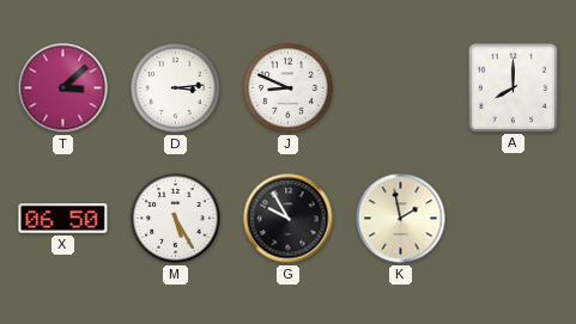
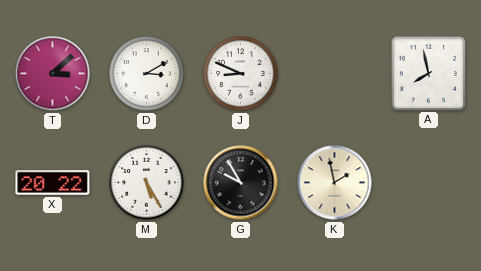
D: 3:14 -> 3:10
A: 8:00 -> 7:58
X: 06:50 -> 20:22
